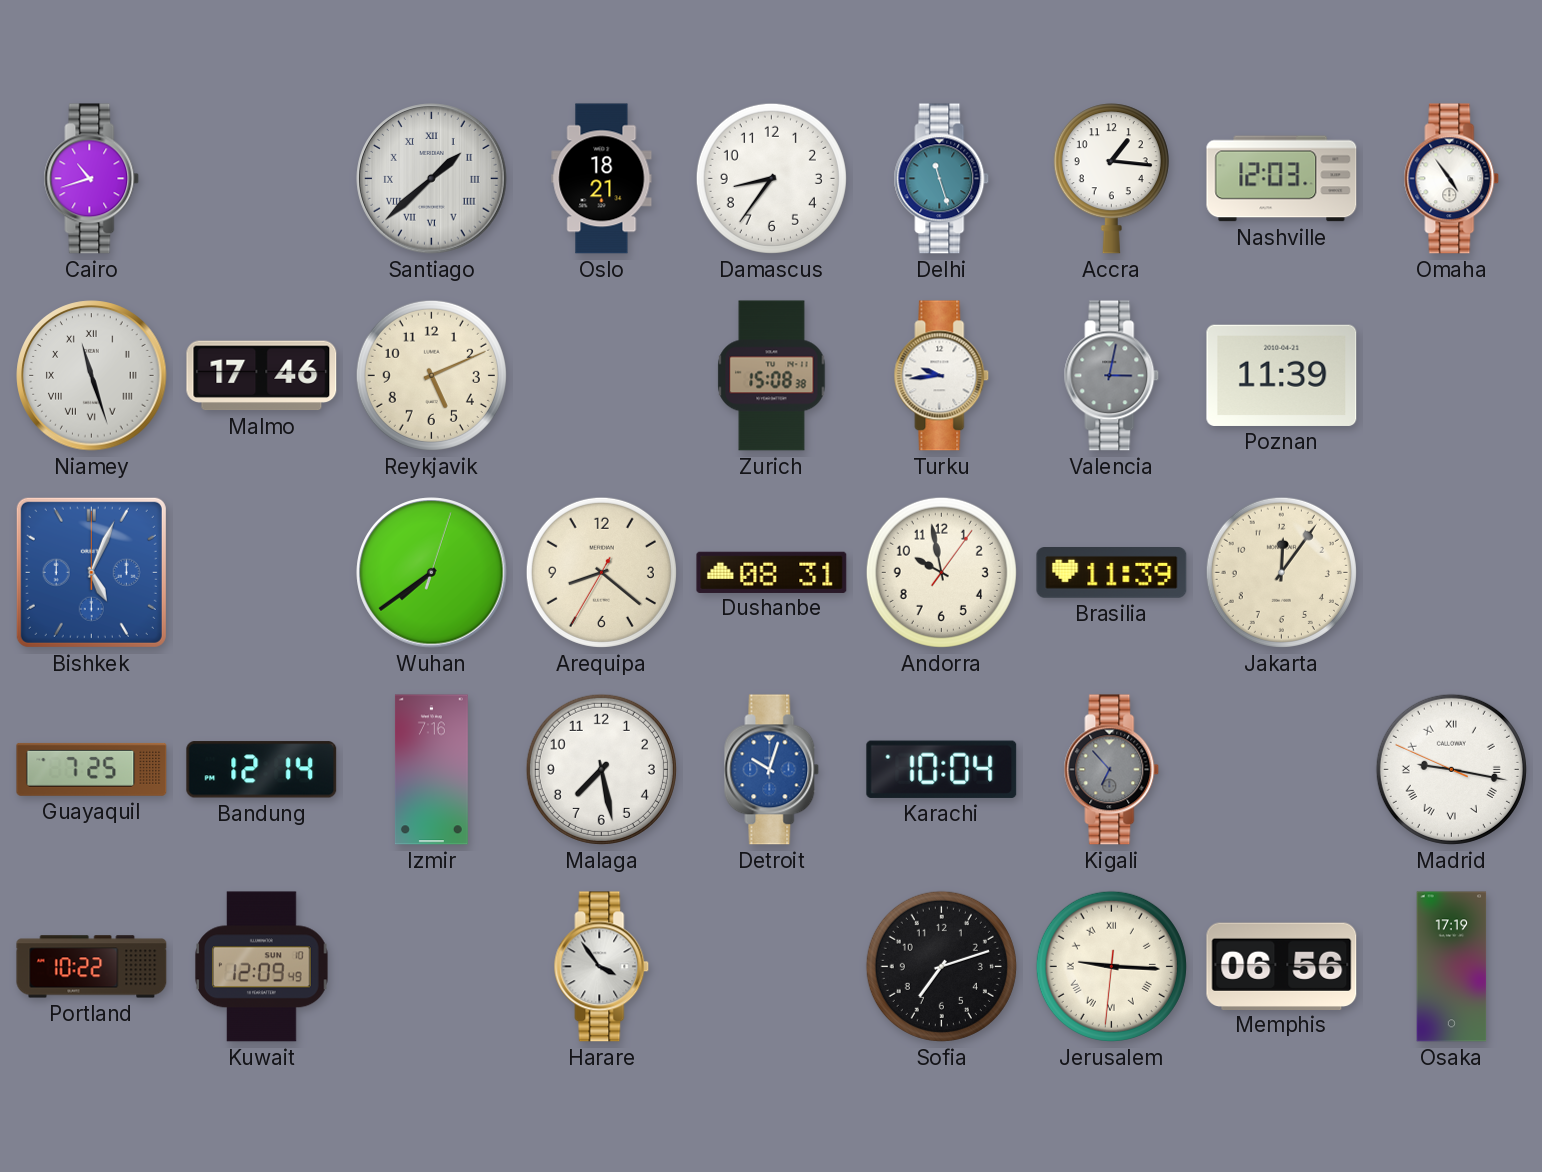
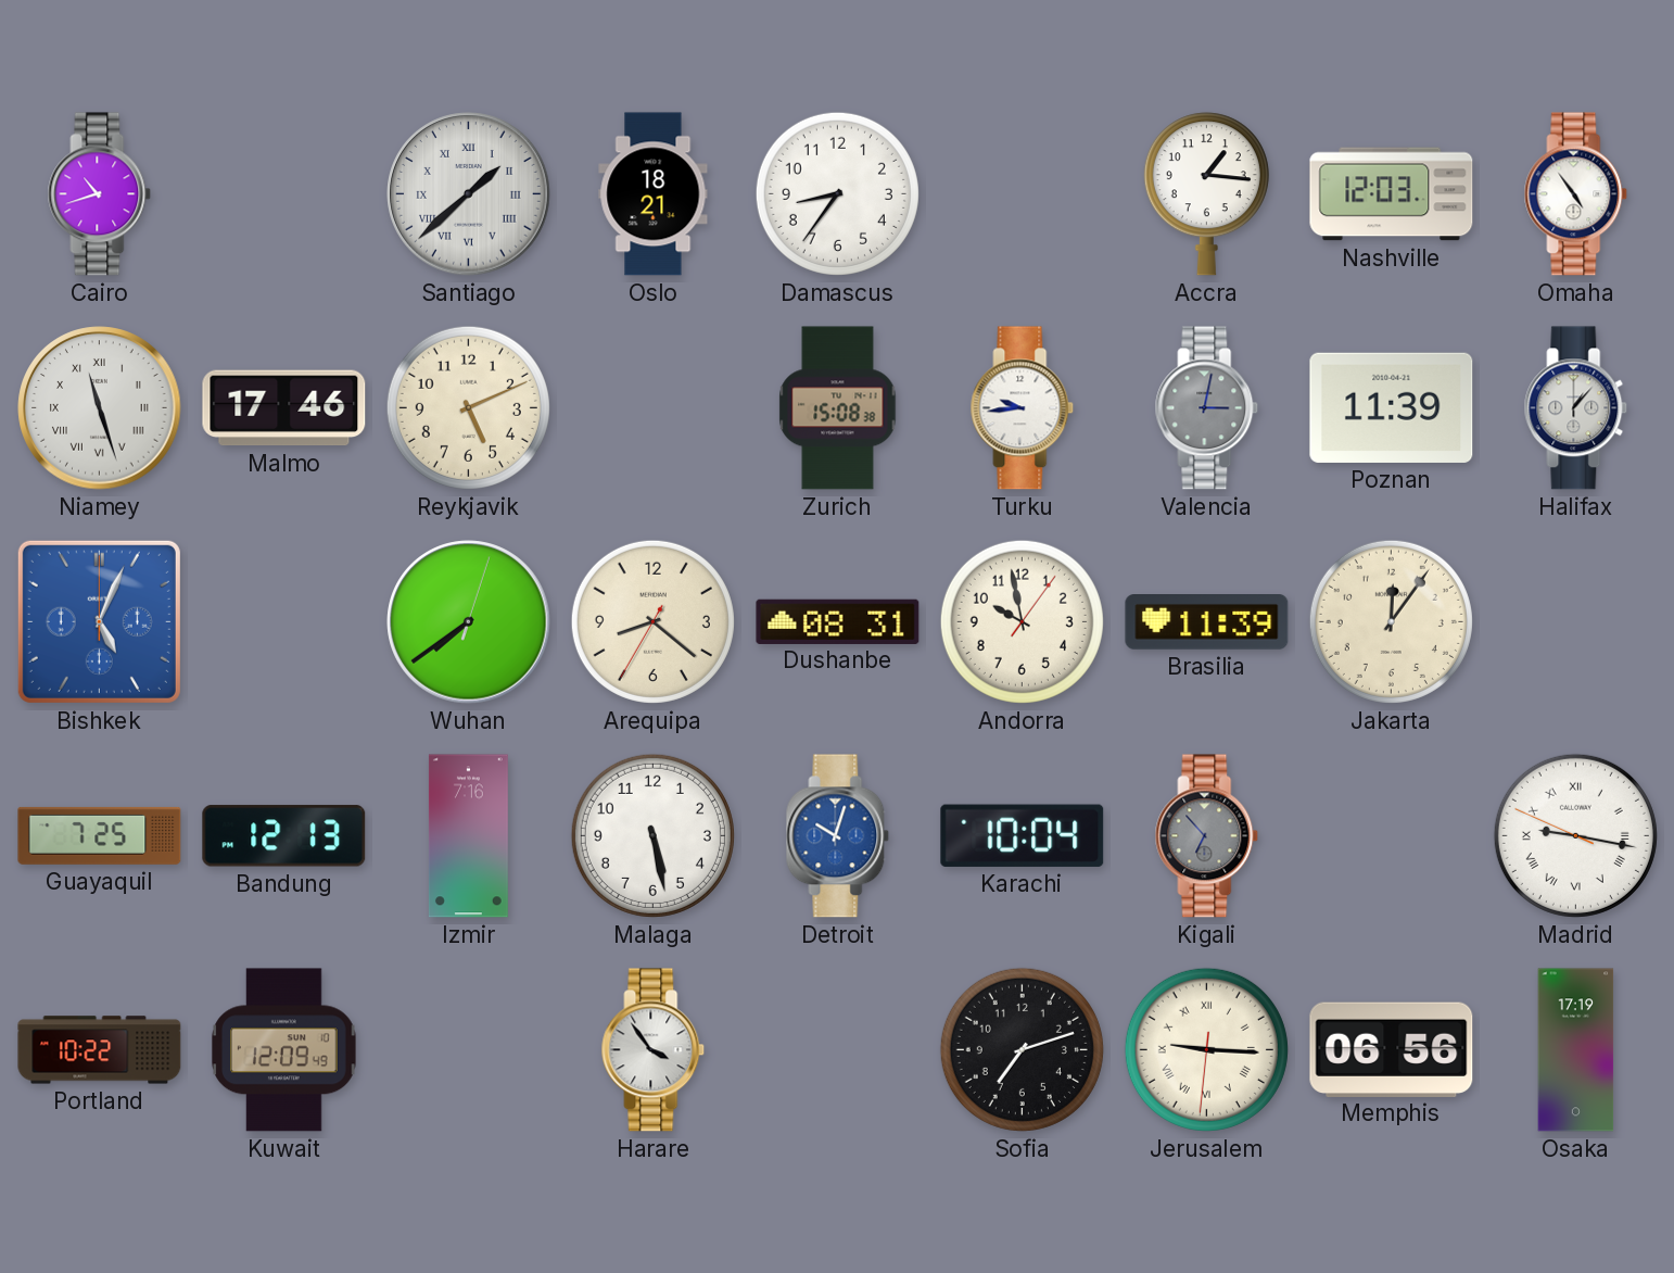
Delhi: 11:27 -> none
Halifax: none -> 1:07
Bandung: 12:14 -> 12:13
Malaga: 7:28 -> 5:28
